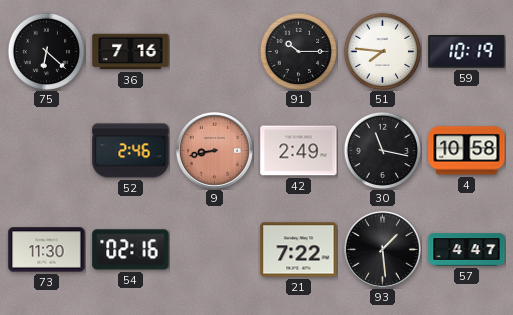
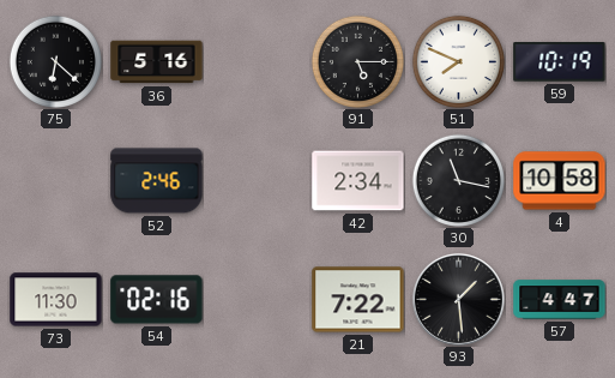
36: 7:16 -> 5:16
91: 10:15 -> 5:15
51: 7:46 -> 7:49
9: 8:43 -> none
42: 2:49 -> 2:34
